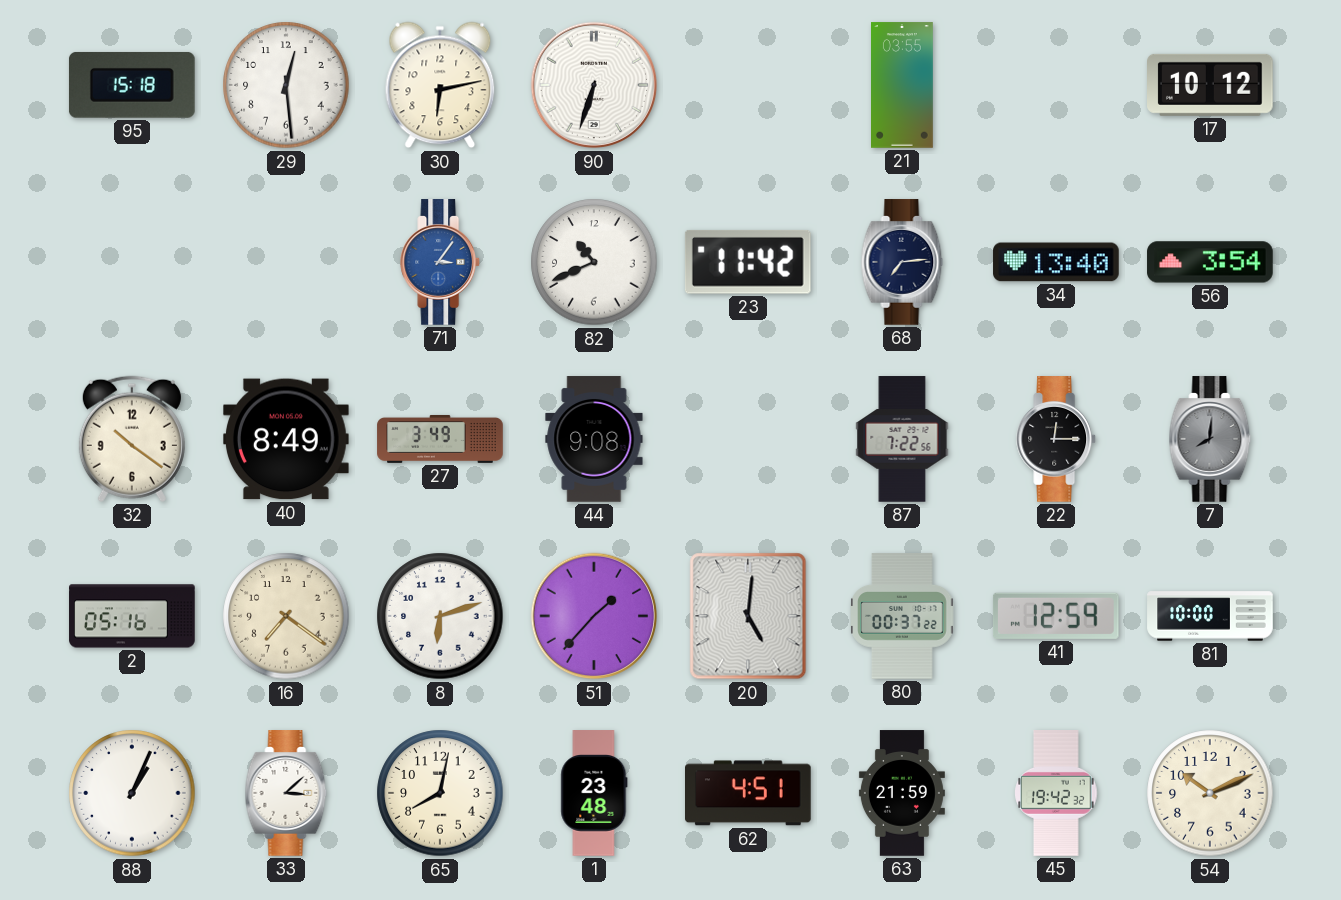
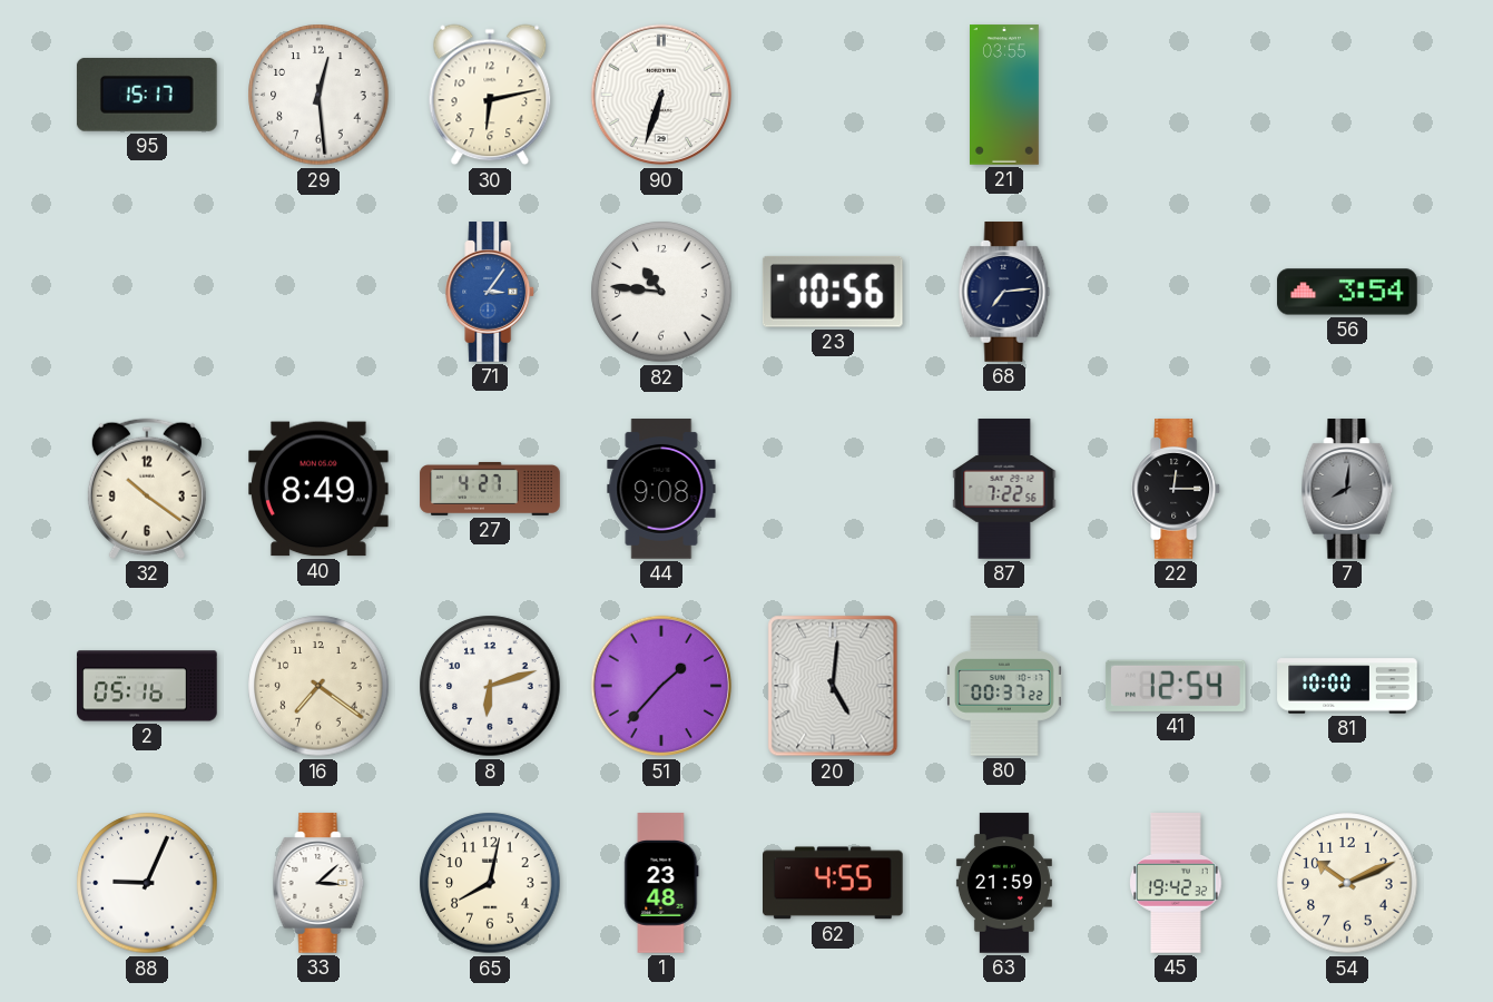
95: 15:18 -> 15:17
17: 10:12 -> none
82: 10:41 -> 10:46
23: 11:42 -> 10:56
34: 13:40 -> none
27: 3:49 -> 4:27
41: 12:59 -> 12:54
88: 1:04 -> 9:04
62: 4:51 -> 4:55
